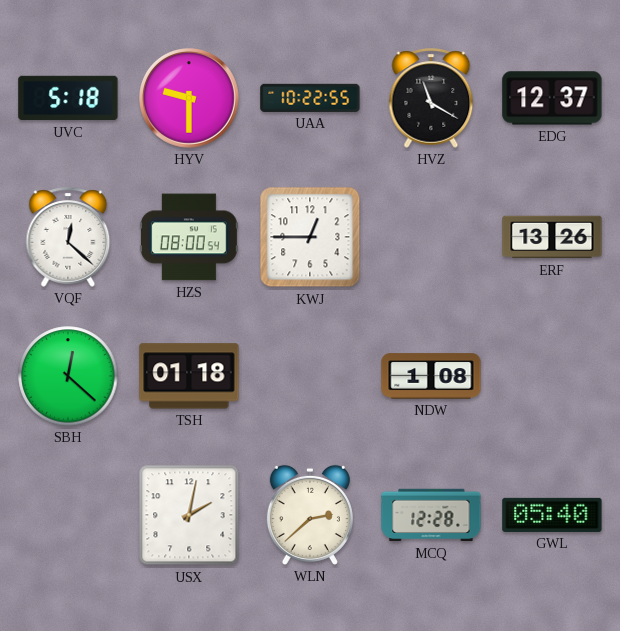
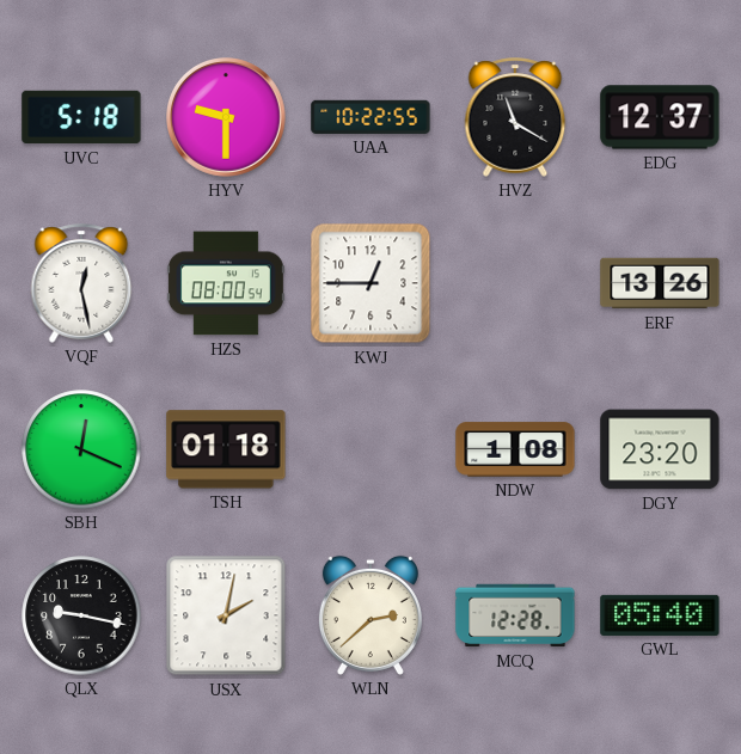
VQF: 12:22 -> 12:28
SBH: 12:22 -> 12:19
DGY: none -> 23:20
QLX: none -> 9:17
